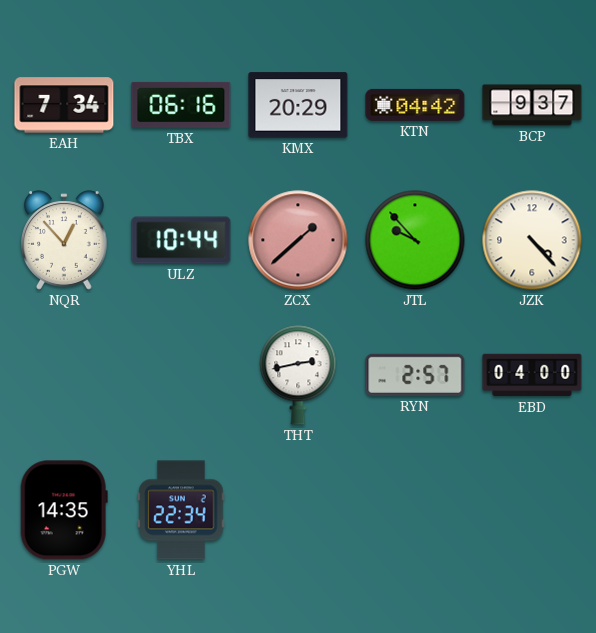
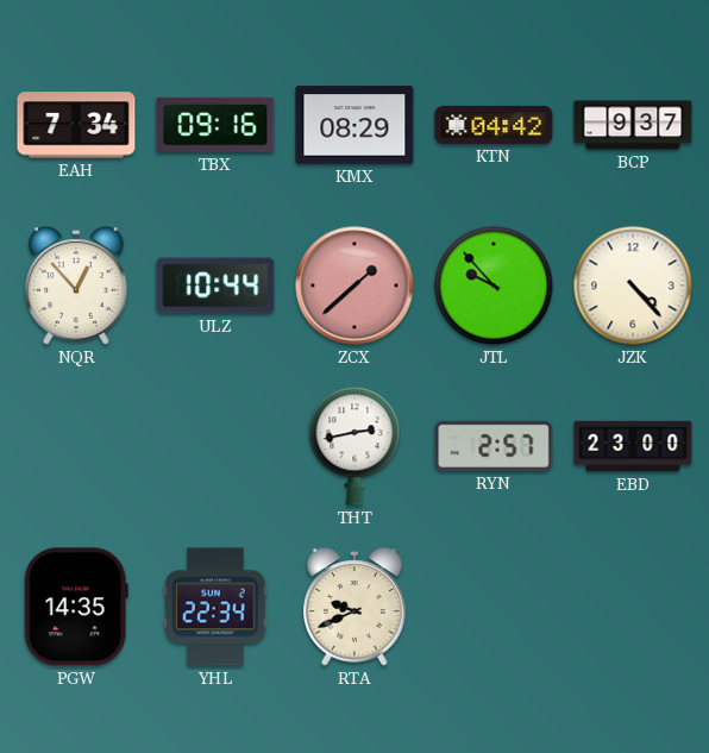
TBX: 06:16 -> 09:16
KMX: 20:29 -> 08:29
EBD: 04:00 -> 23:00
RTA: none -> 9:41
